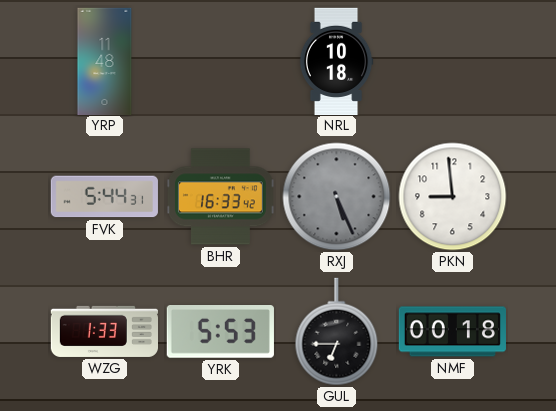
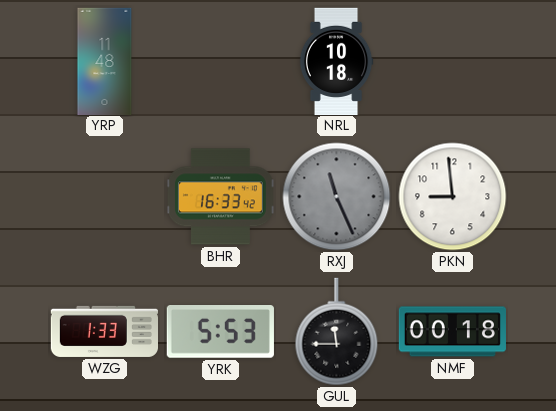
FVK: 5:44 -> none
RXJ: 5:26 -> 11:26
GUL: 6:45 -> 11:45
